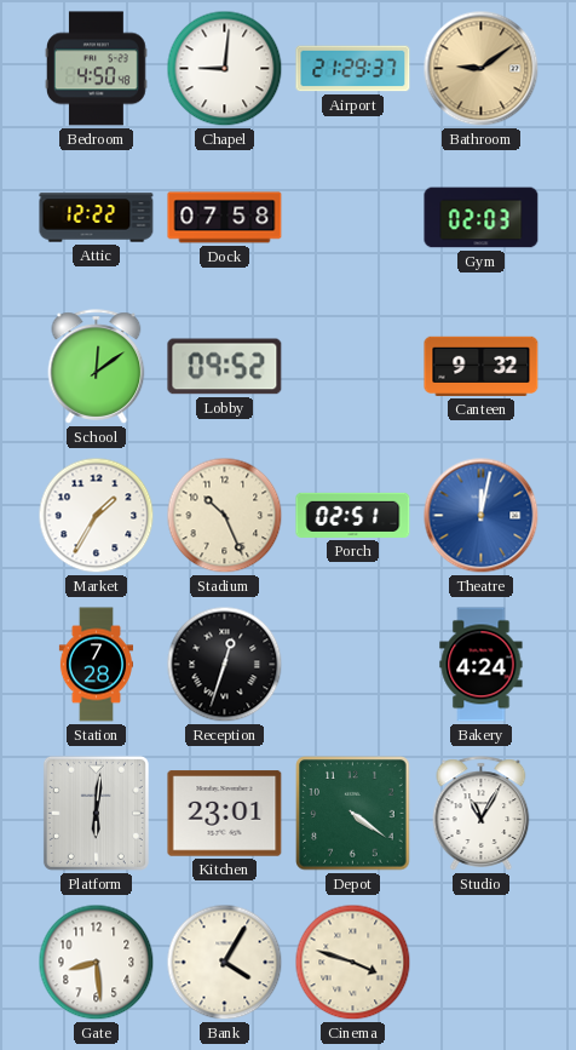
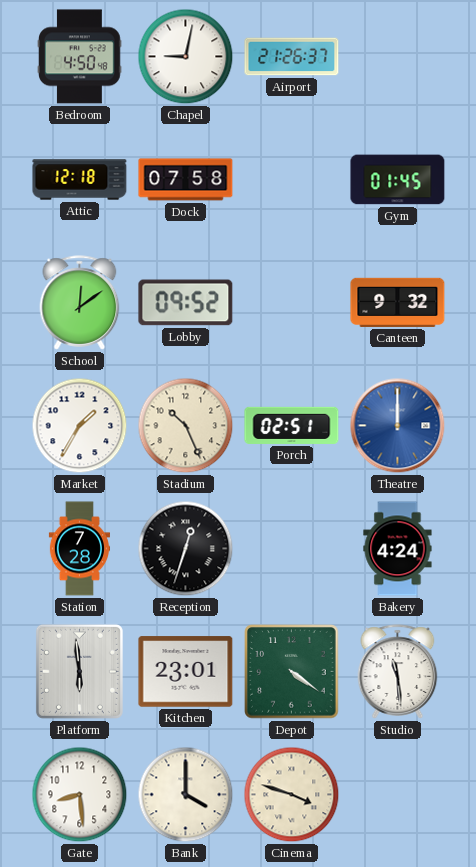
Chapel: 9:01 -> 9:02
Airport: 21:29 -> 21:26
Bathroom: 9:09 -> none
Attic: 12:22 -> 12:18
Gym: 02:03 -> 01:45
Theatre: 12:02 -> 12:00
Platform: 6:01 -> 5:59
Studio: 11:05 -> 11:29
Bank: 4:05 -> 4:00
